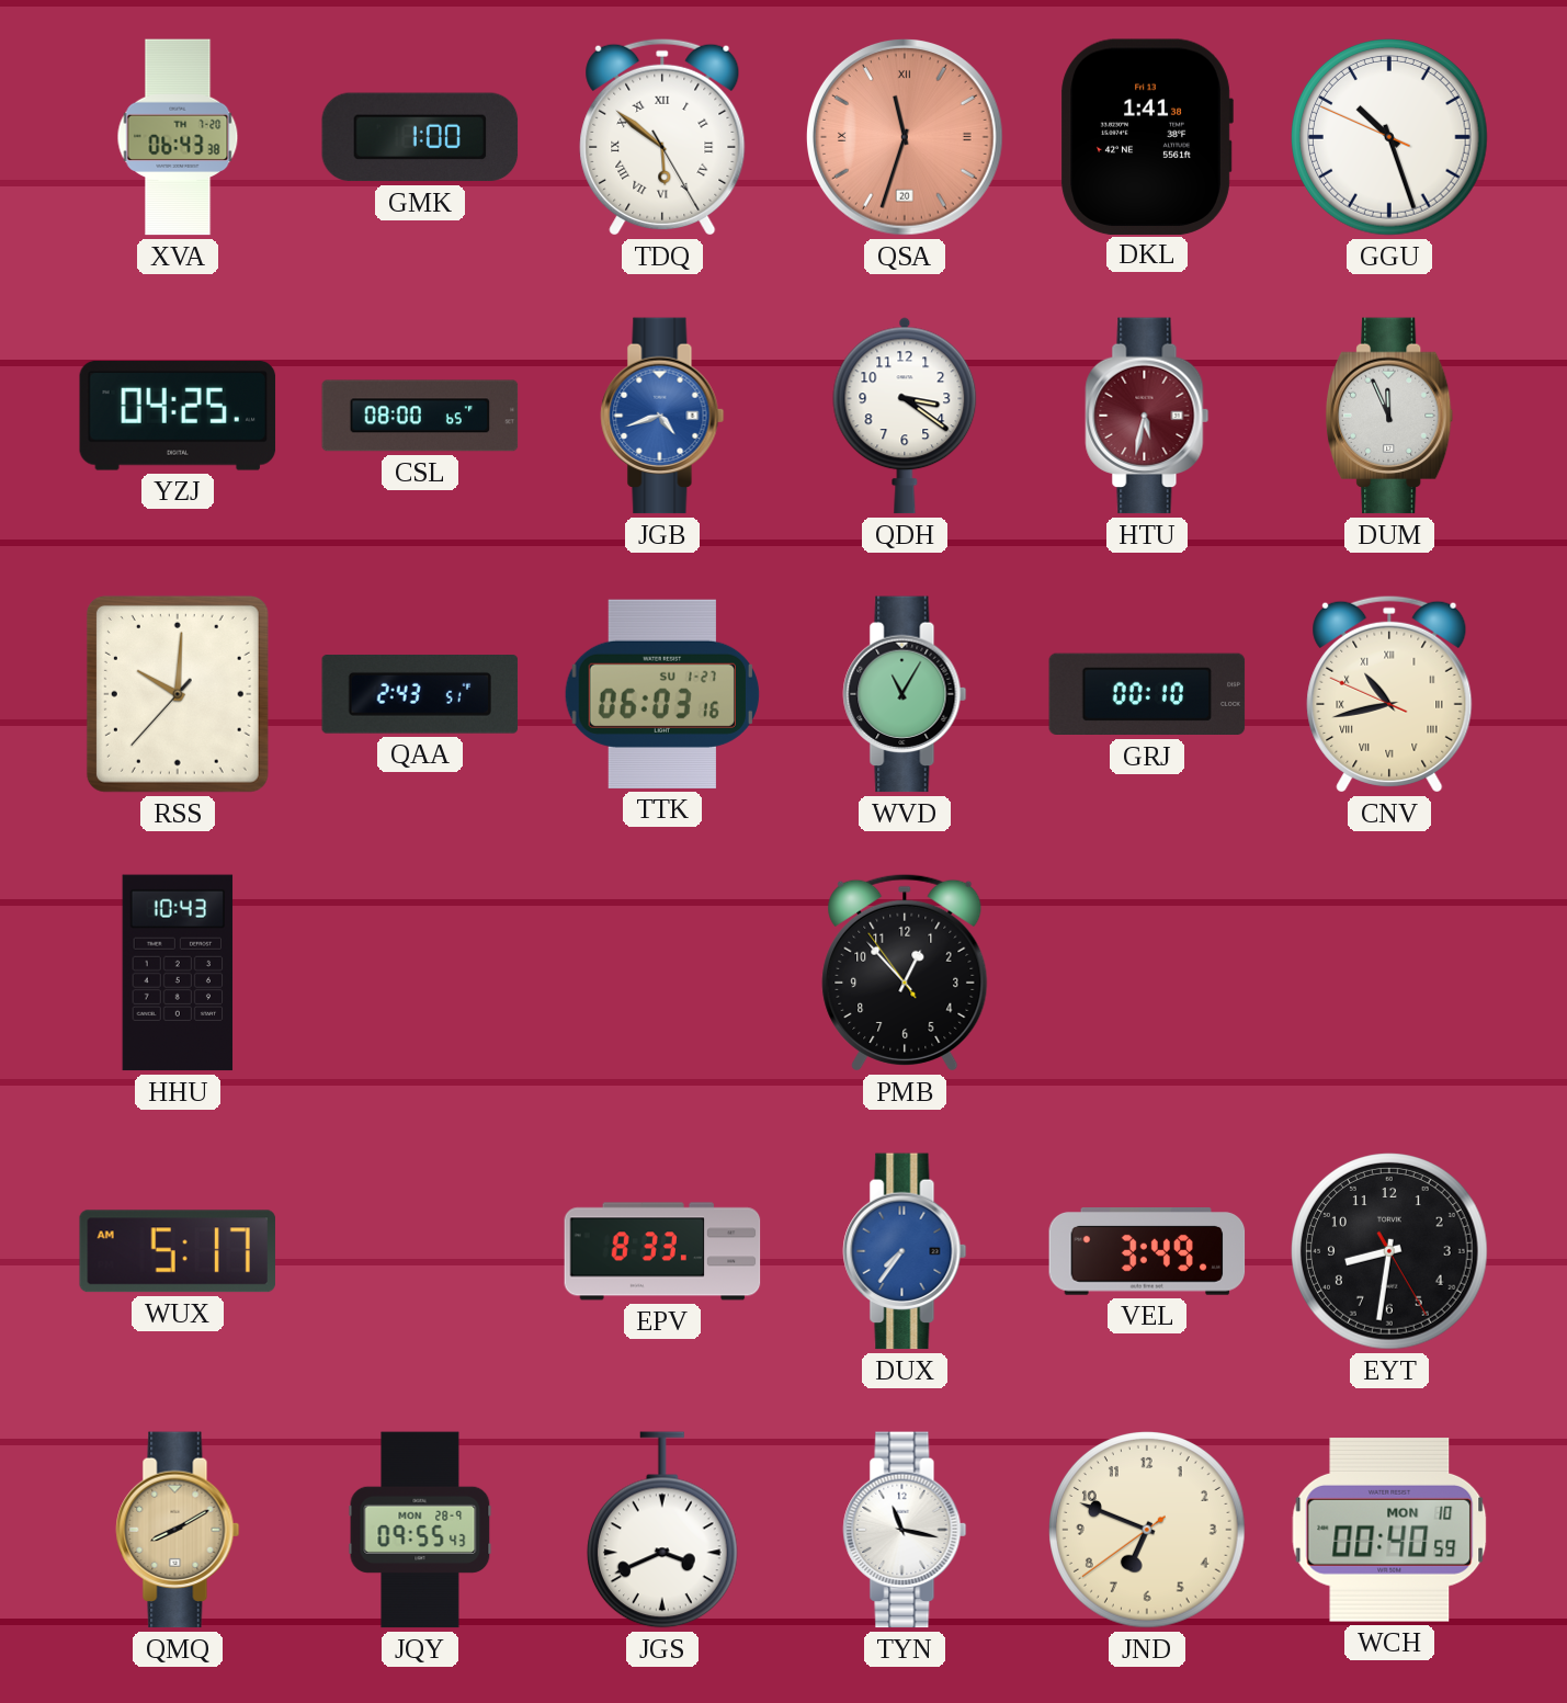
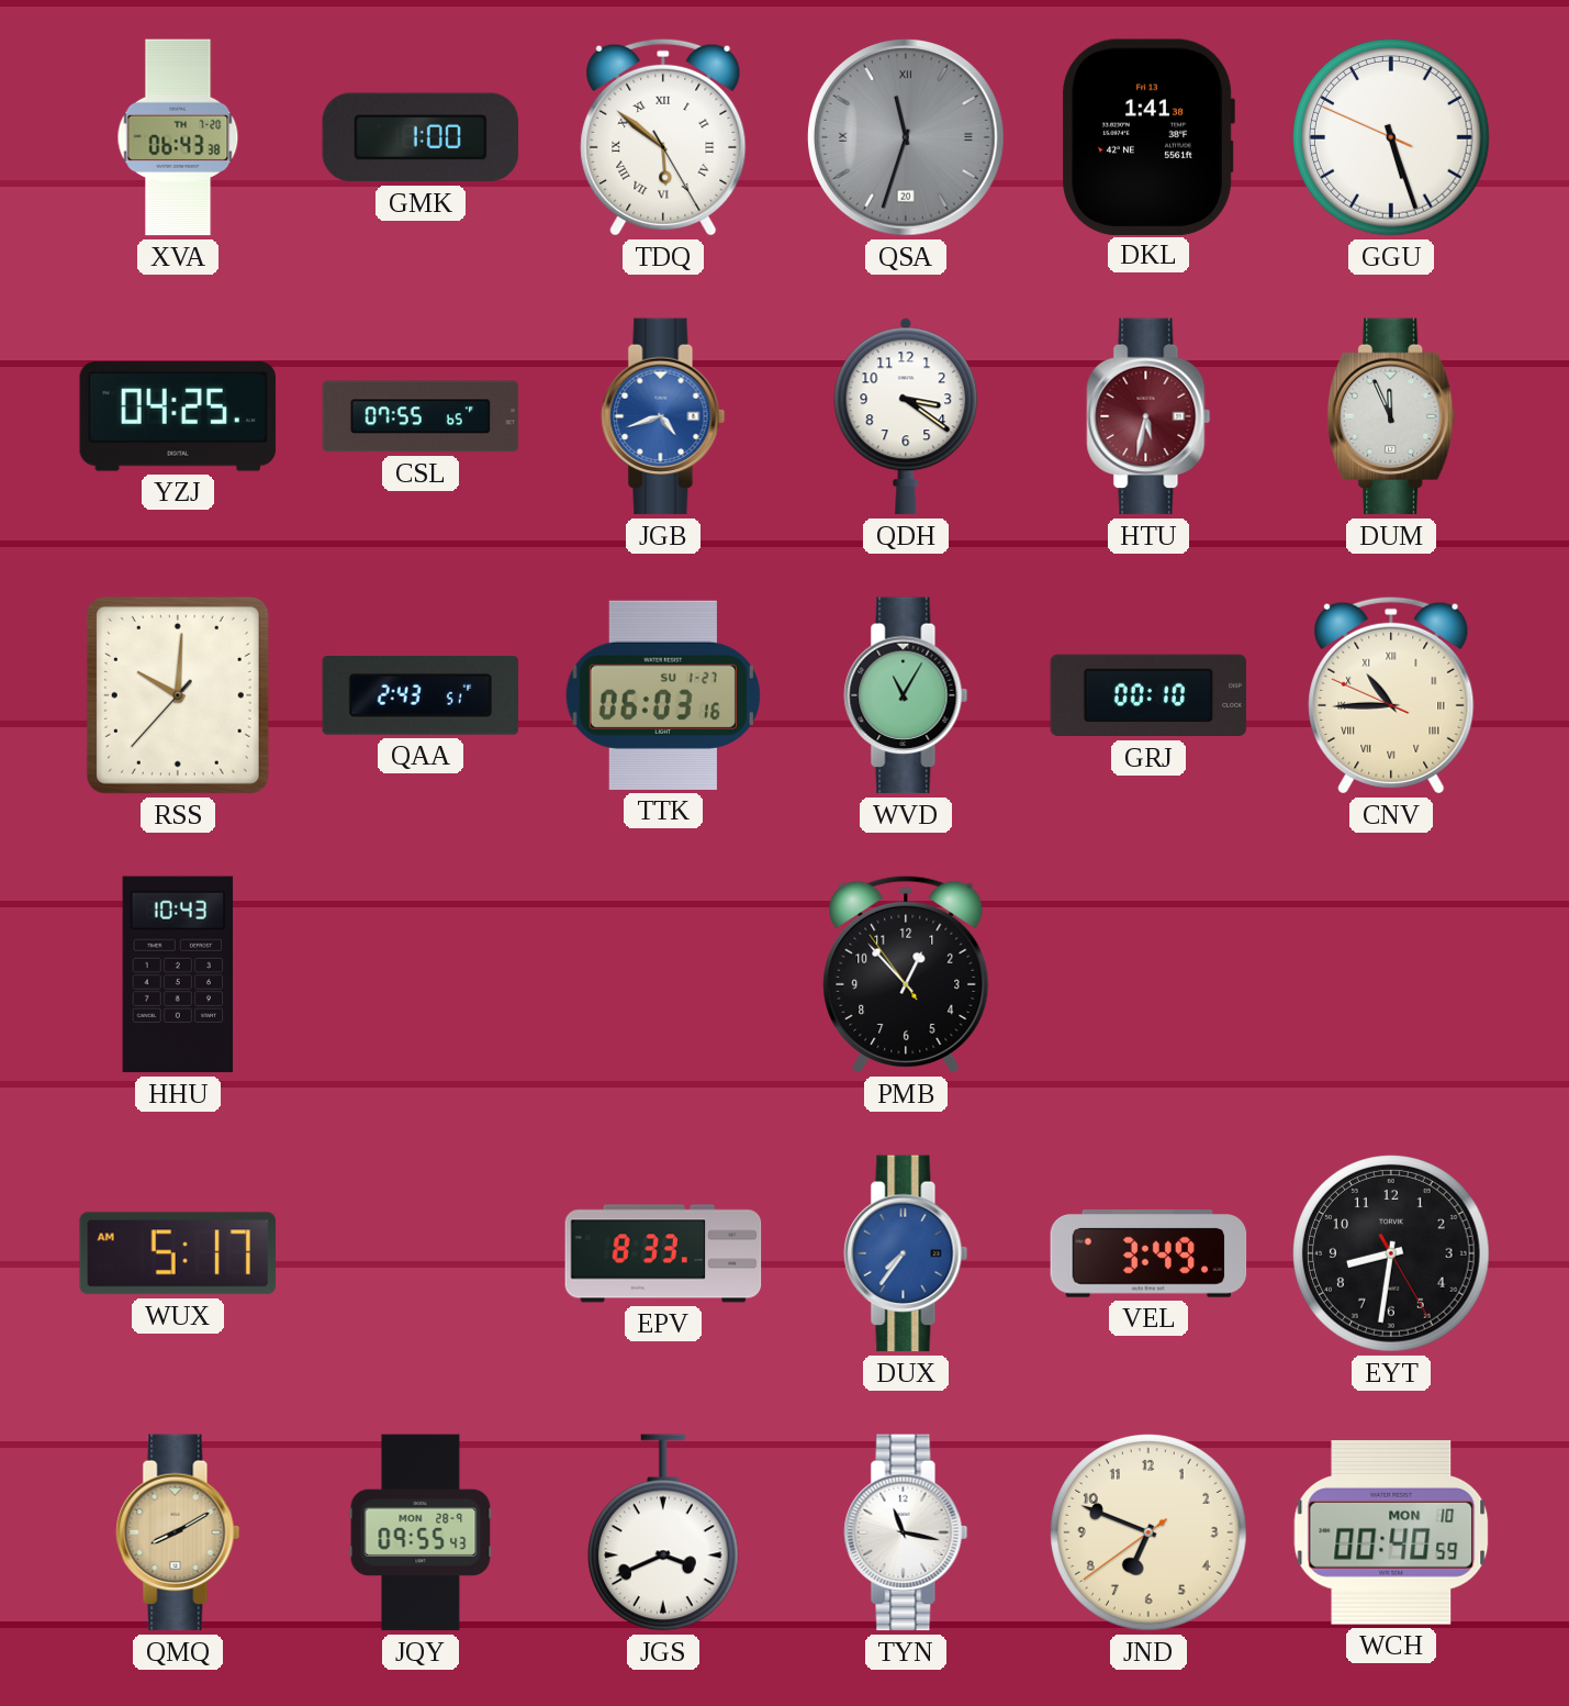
QSA dial: salmon -> grey
GGU: 10:26 -> 5:26
CSL: 08:00 -> 07:55
CNV: 10:42 -> 10:44
